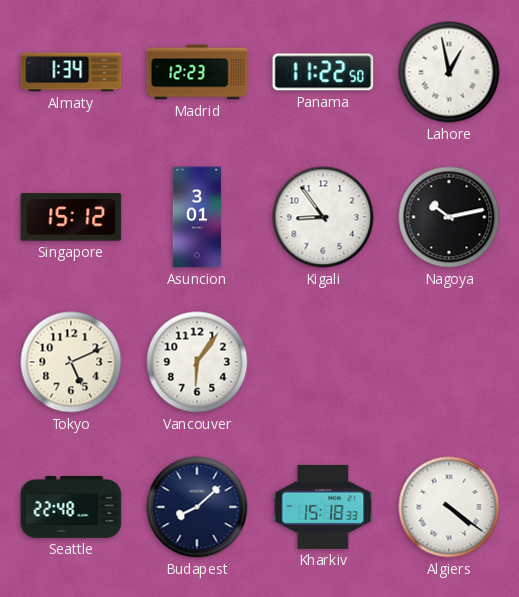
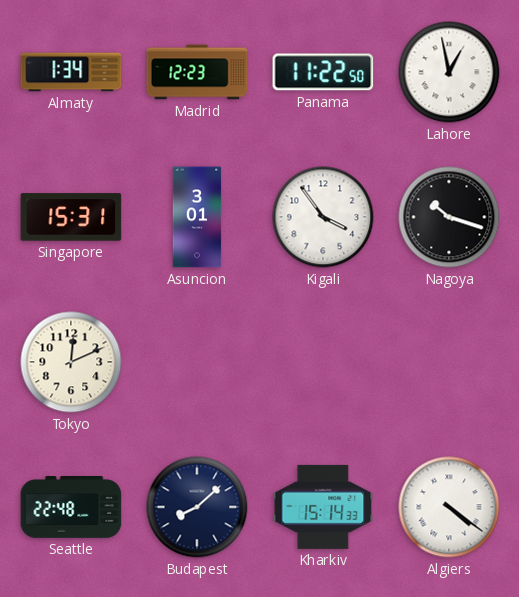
Singapore: 15:12 -> 15:31
Kigali: 8:54 -> 3:54
Nagoya: 10:13 -> 10:18
Tokyo: 5:11 -> 12:11
Vancouver: 6:06 -> none
Kharkiv: 15:18 -> 15:14
